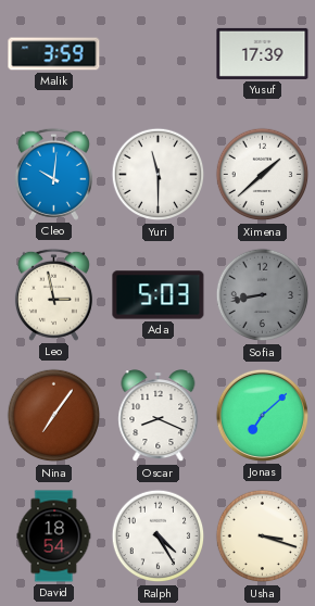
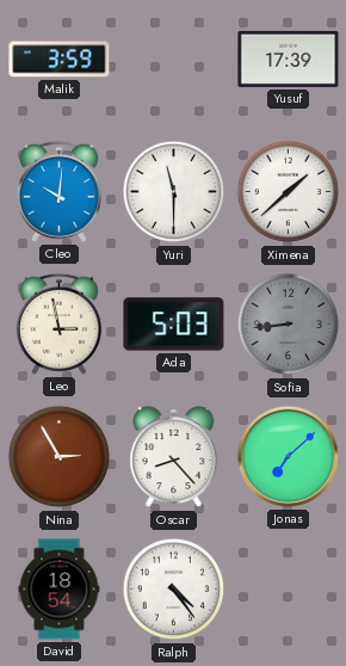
Sofia: 8:43 -> 8:44
Nina: 7:06 -> 2:55
Oscar: 8:19 -> 8:23
Ralph: 4:25 -> 4:24
Usha: 3:18 -> none
